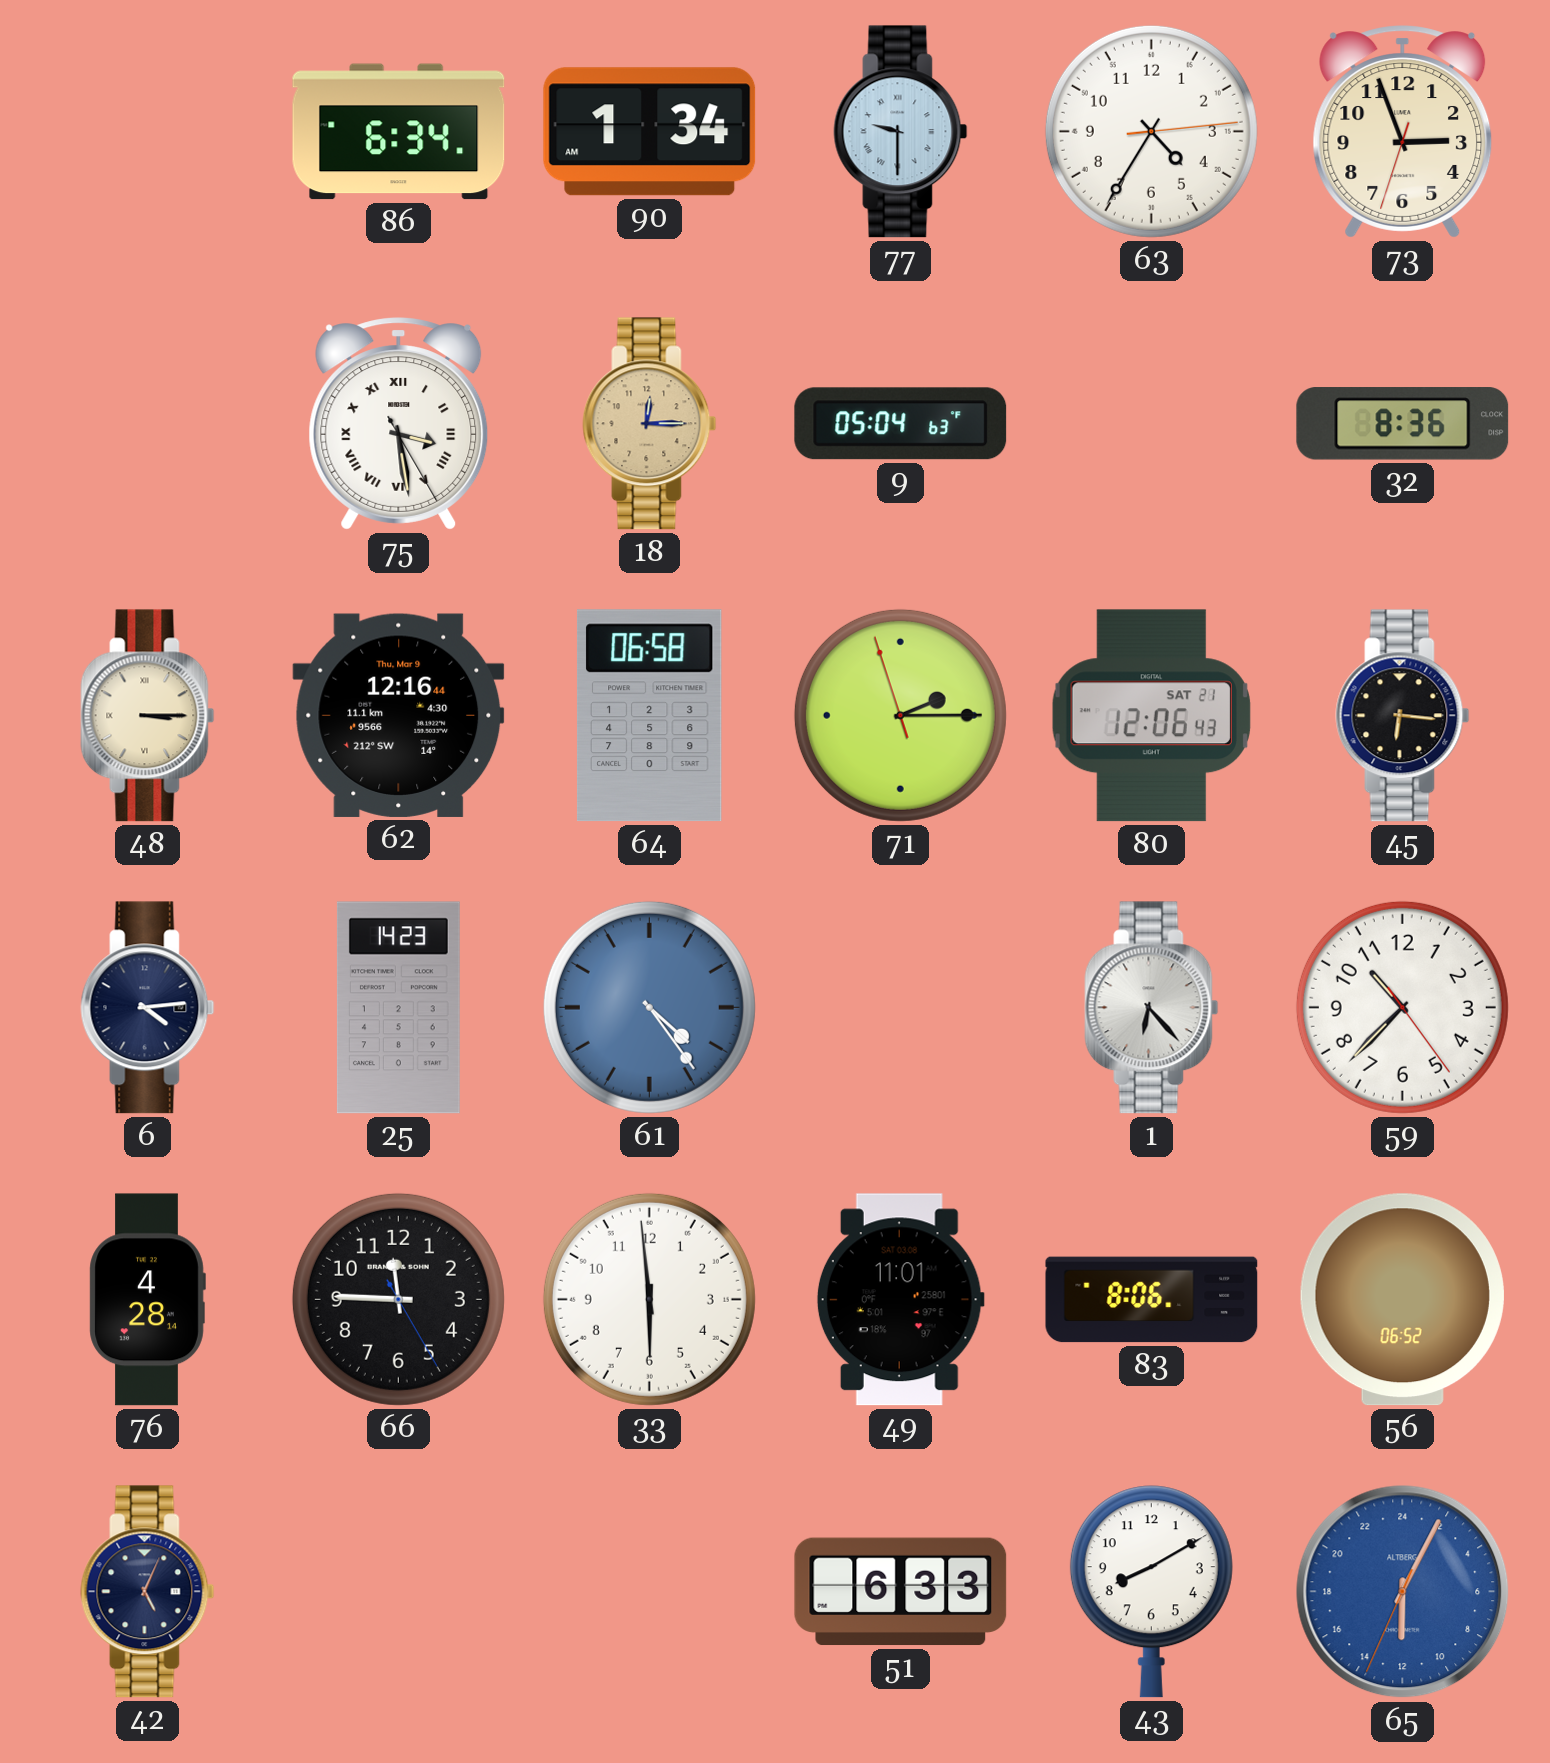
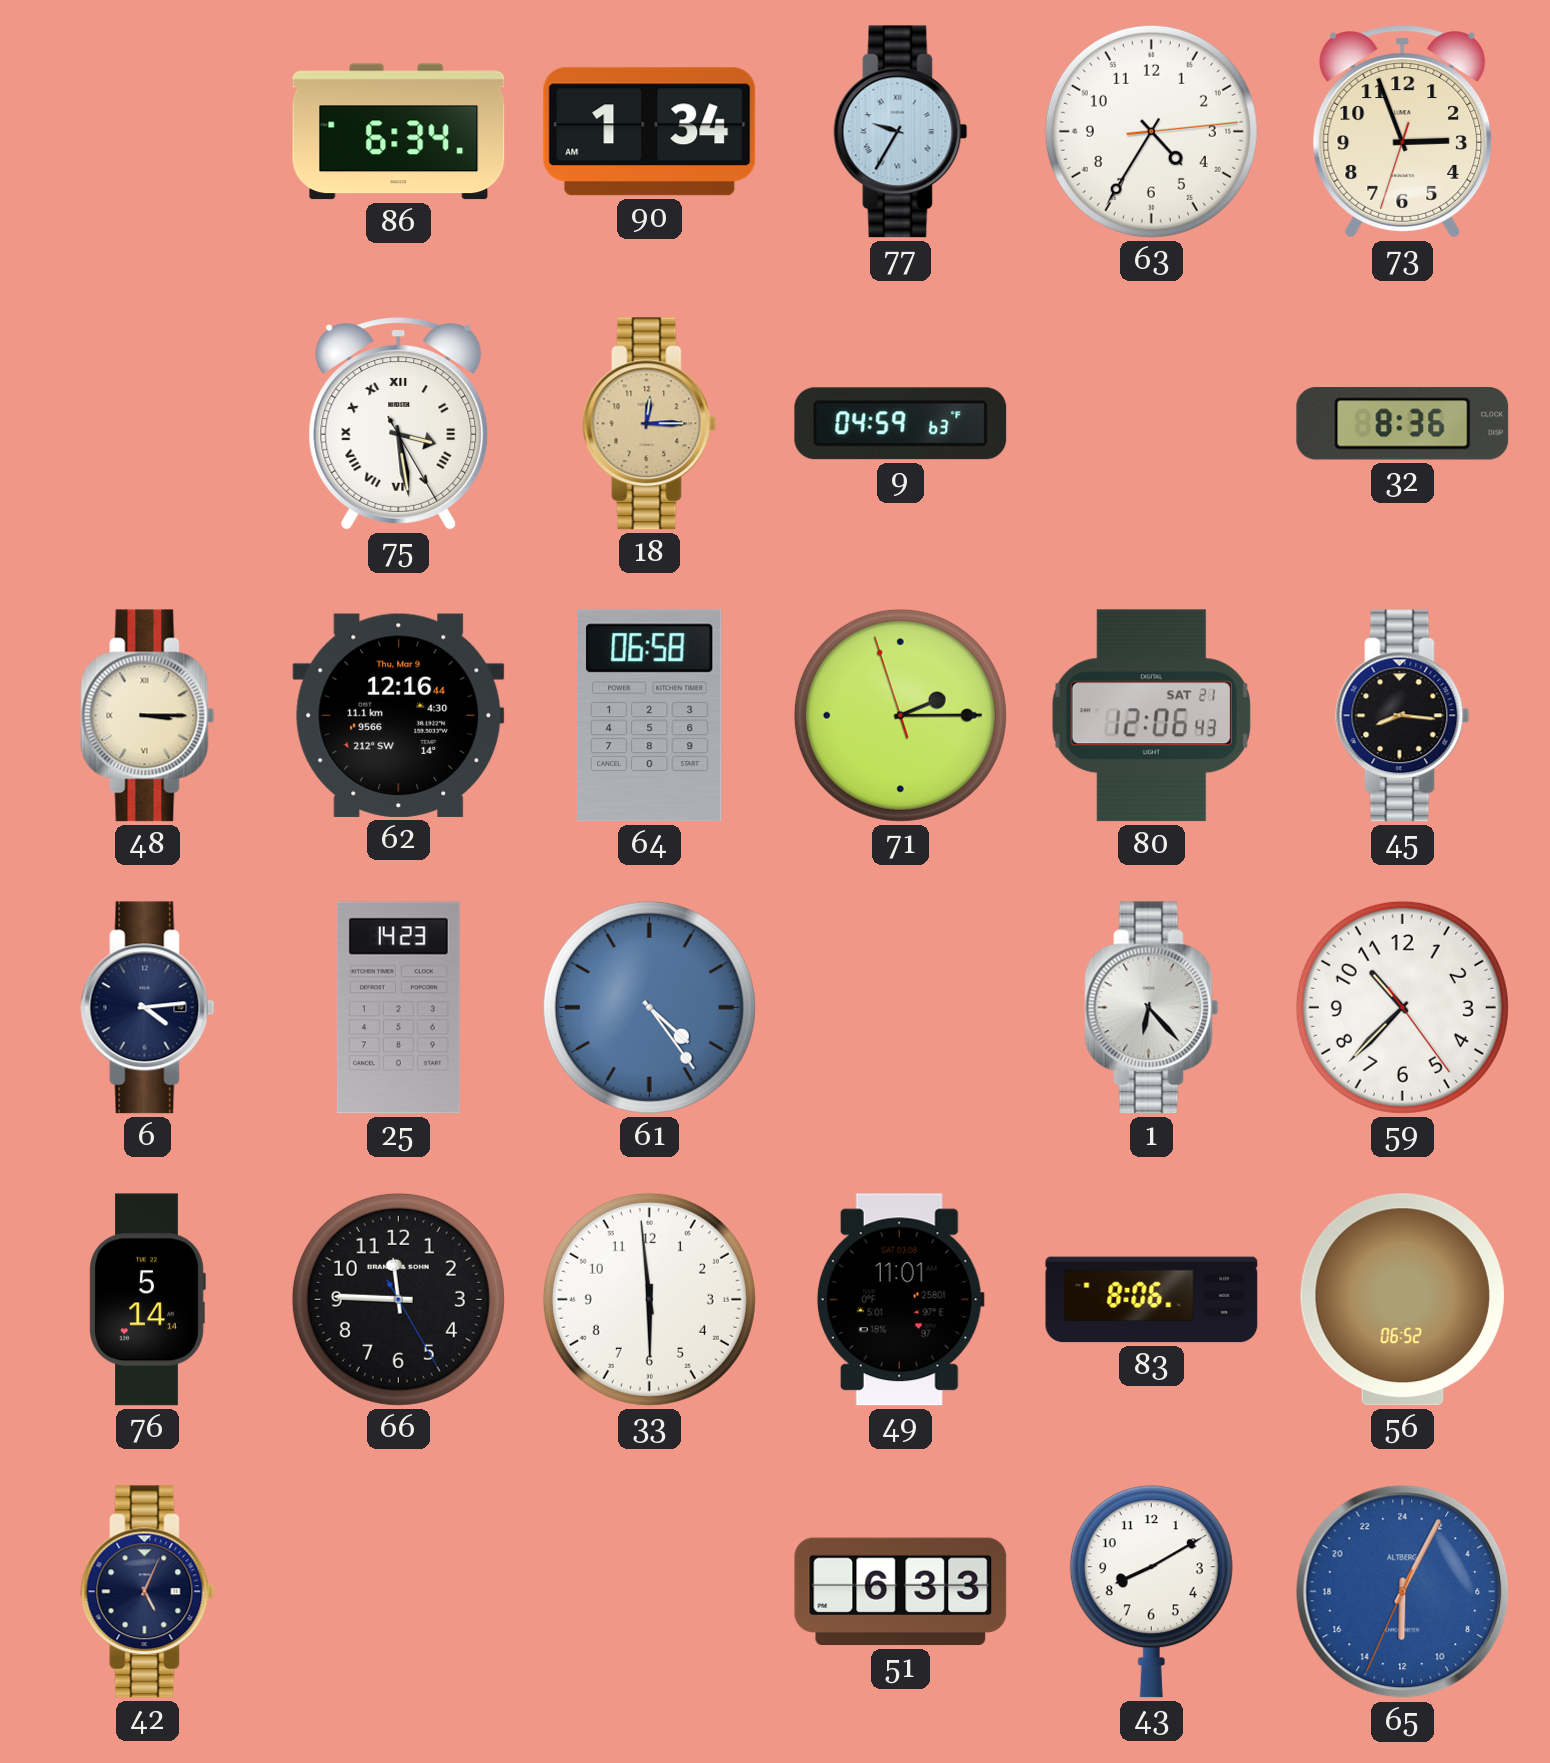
77: 9:30 -> 9:35
9: 05:04 -> 04:59
45: 6:16 -> 8:16
76: 4:28 -> 5:14
